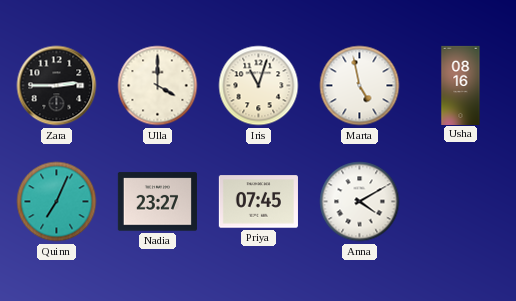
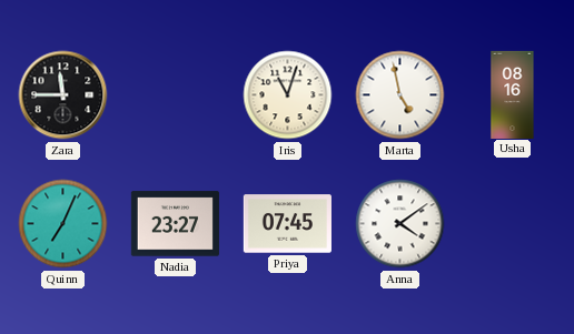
Zara: 2:45 -> 11:45
Ulla: 4:00 -> none
Anna: 4:10 -> 4:09
